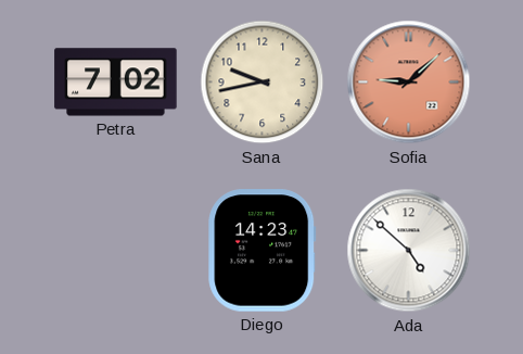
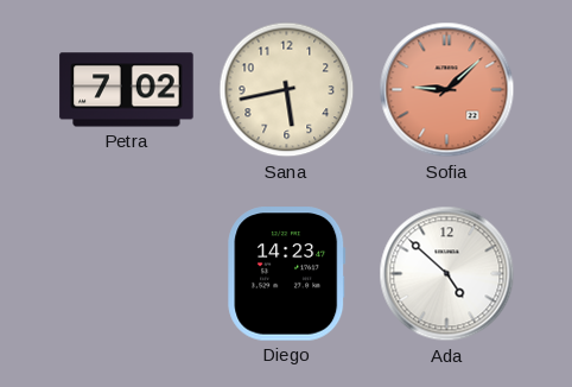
Sana: 9:43 -> 5:43
